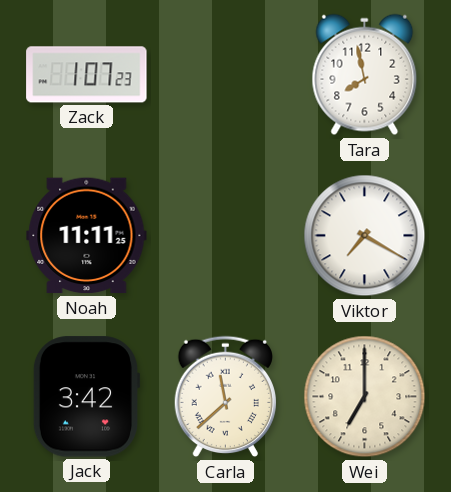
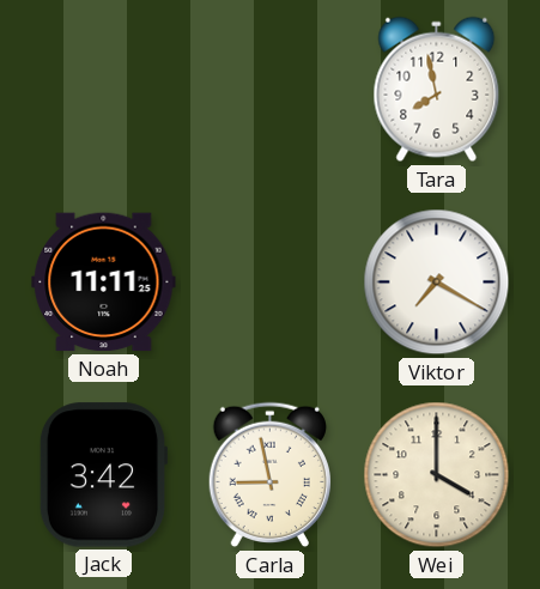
Zack: 1:07 -> none
Carla: 11:38 -> 8:58
Wei: 7:00 -> 4:00
